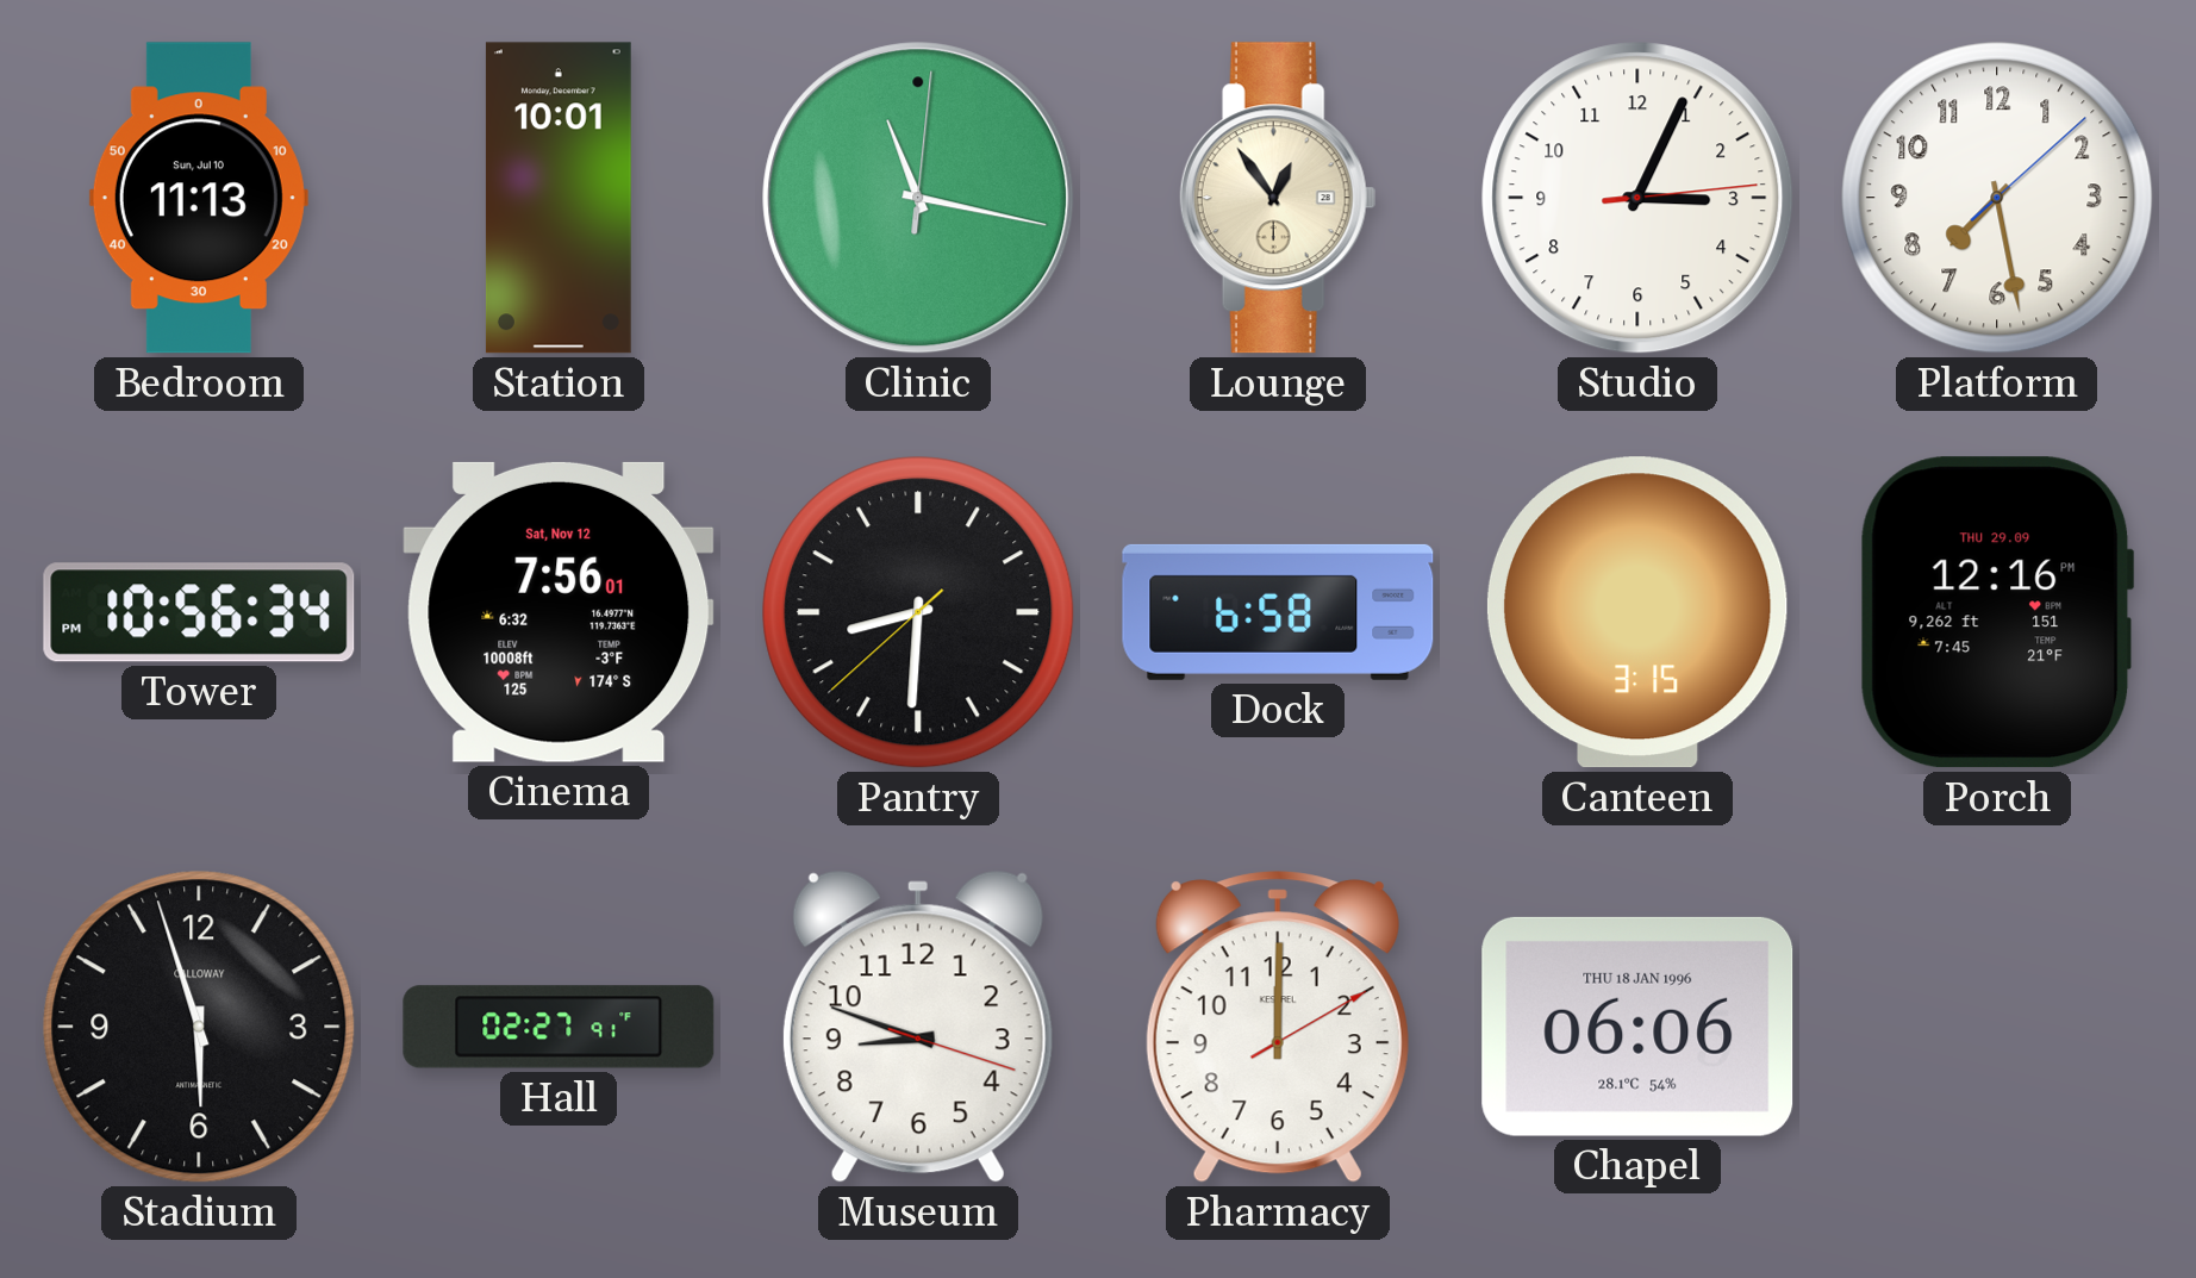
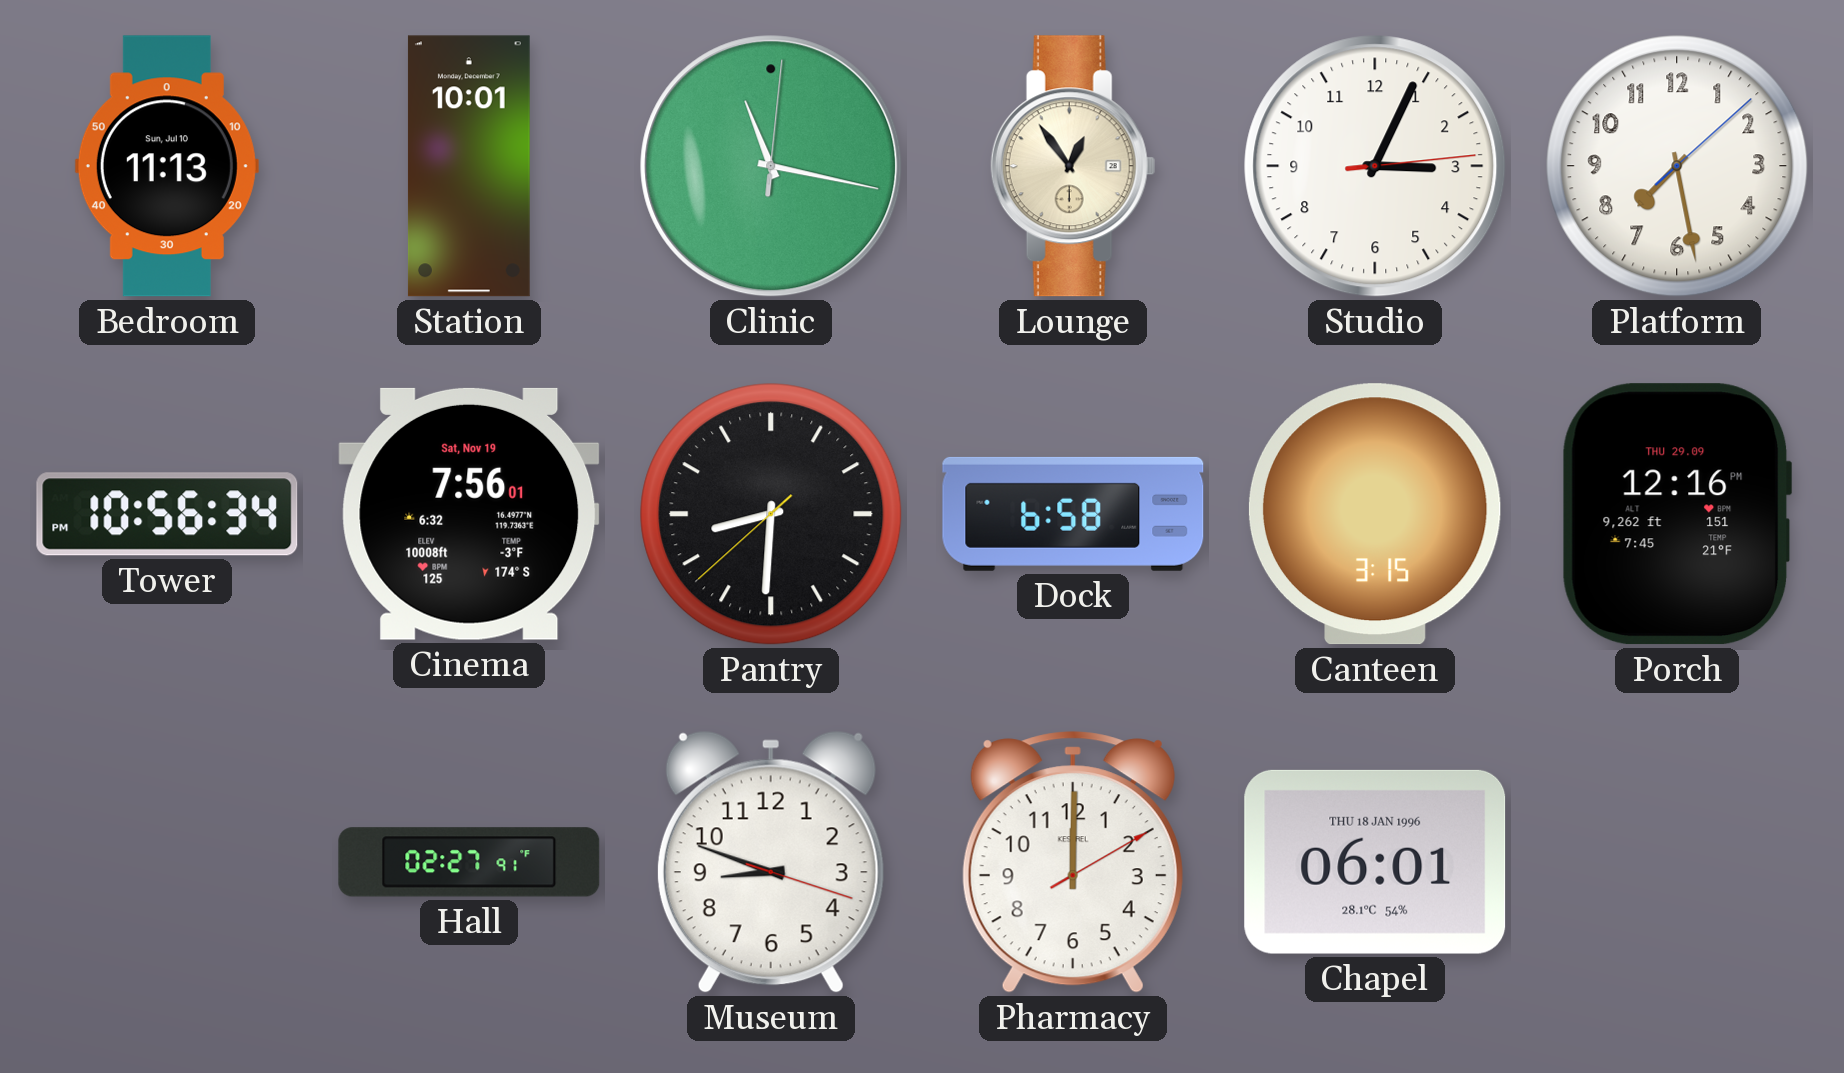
Cinema date: Sat, Nov 12 -> Sat, Nov 19
Stadium: 5:57 -> none
Chapel: 06:06 -> 06:01
